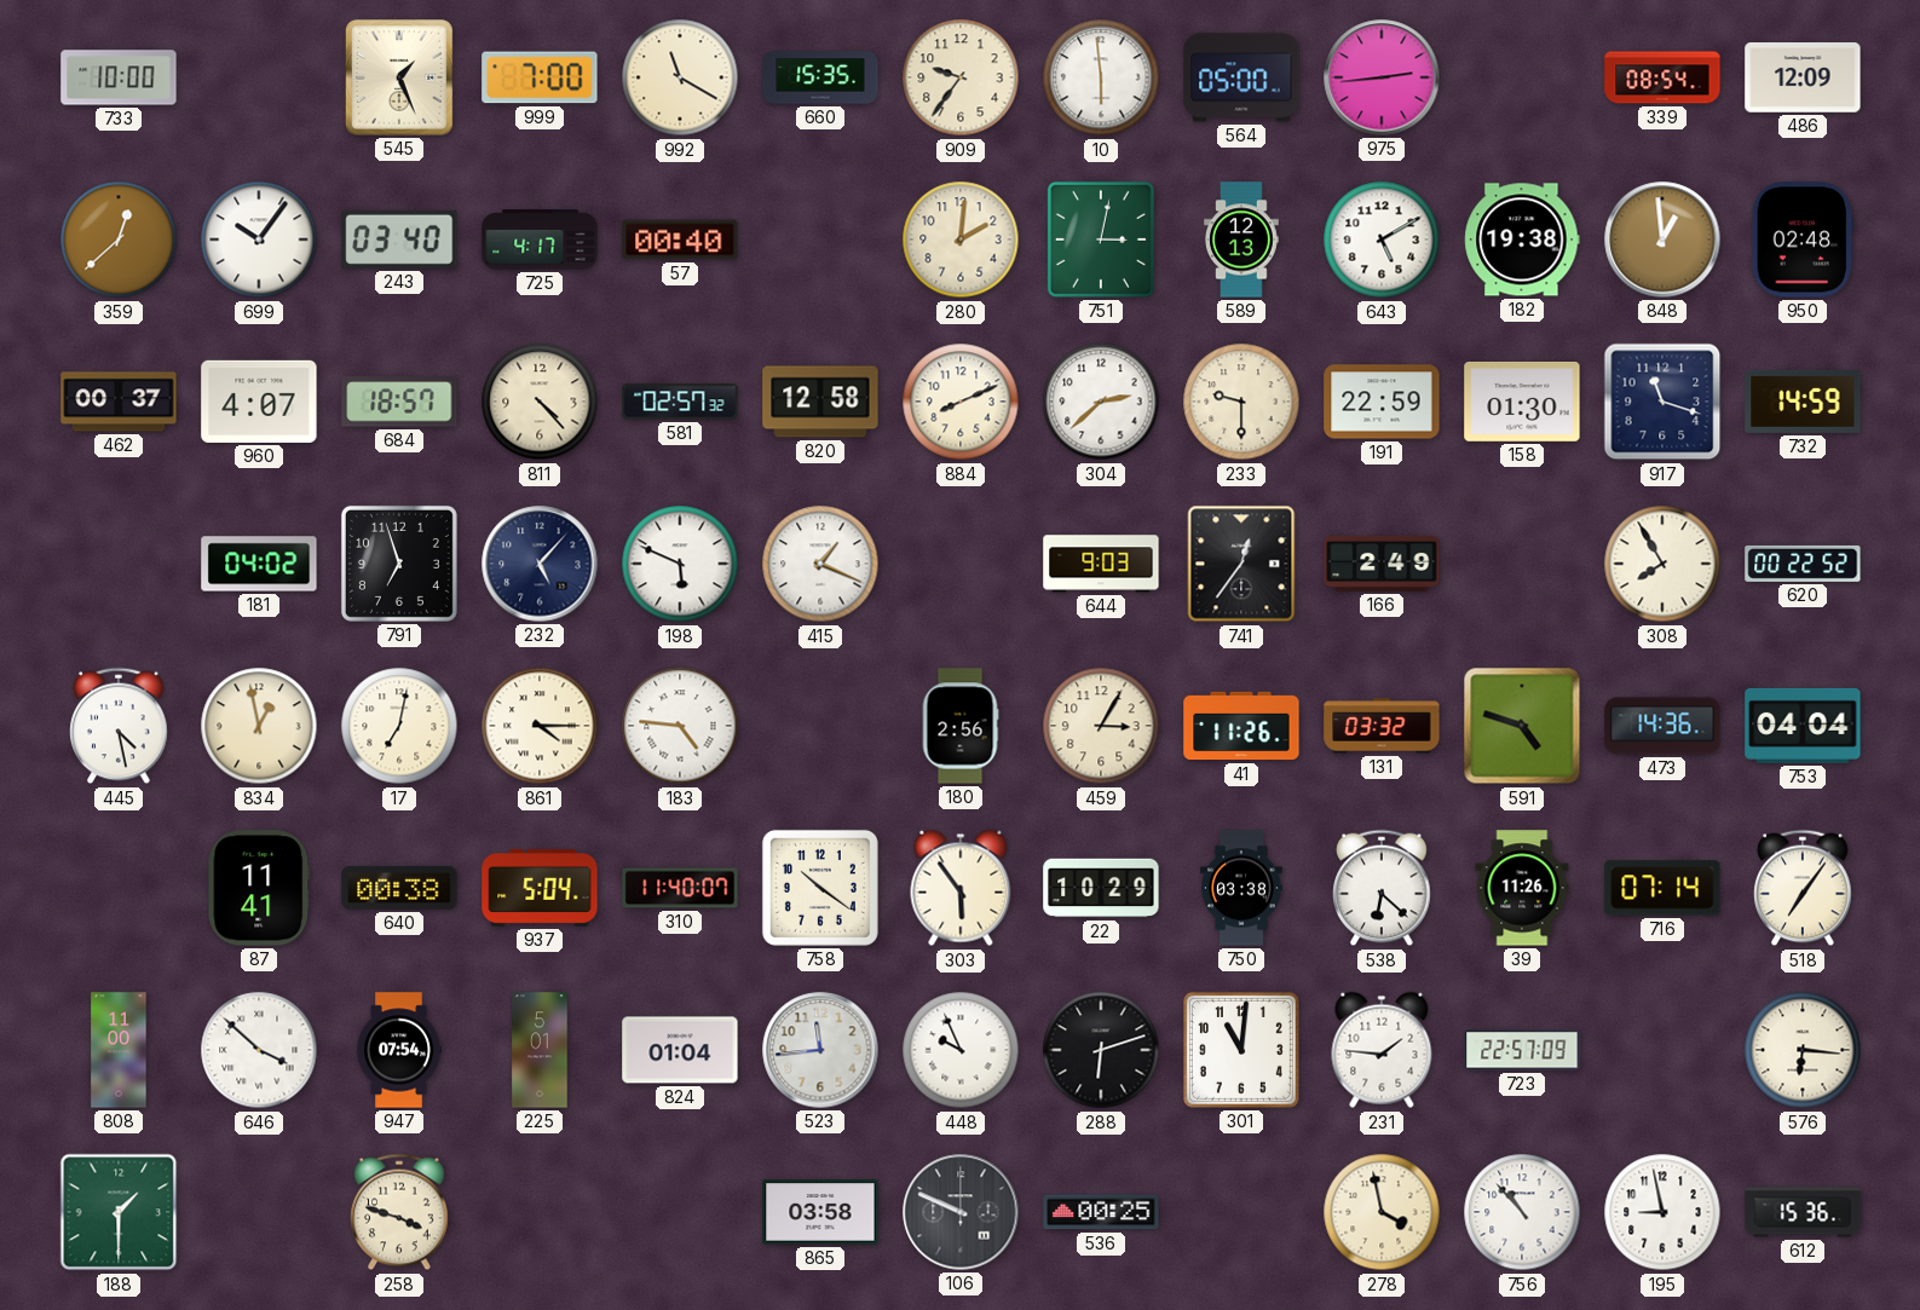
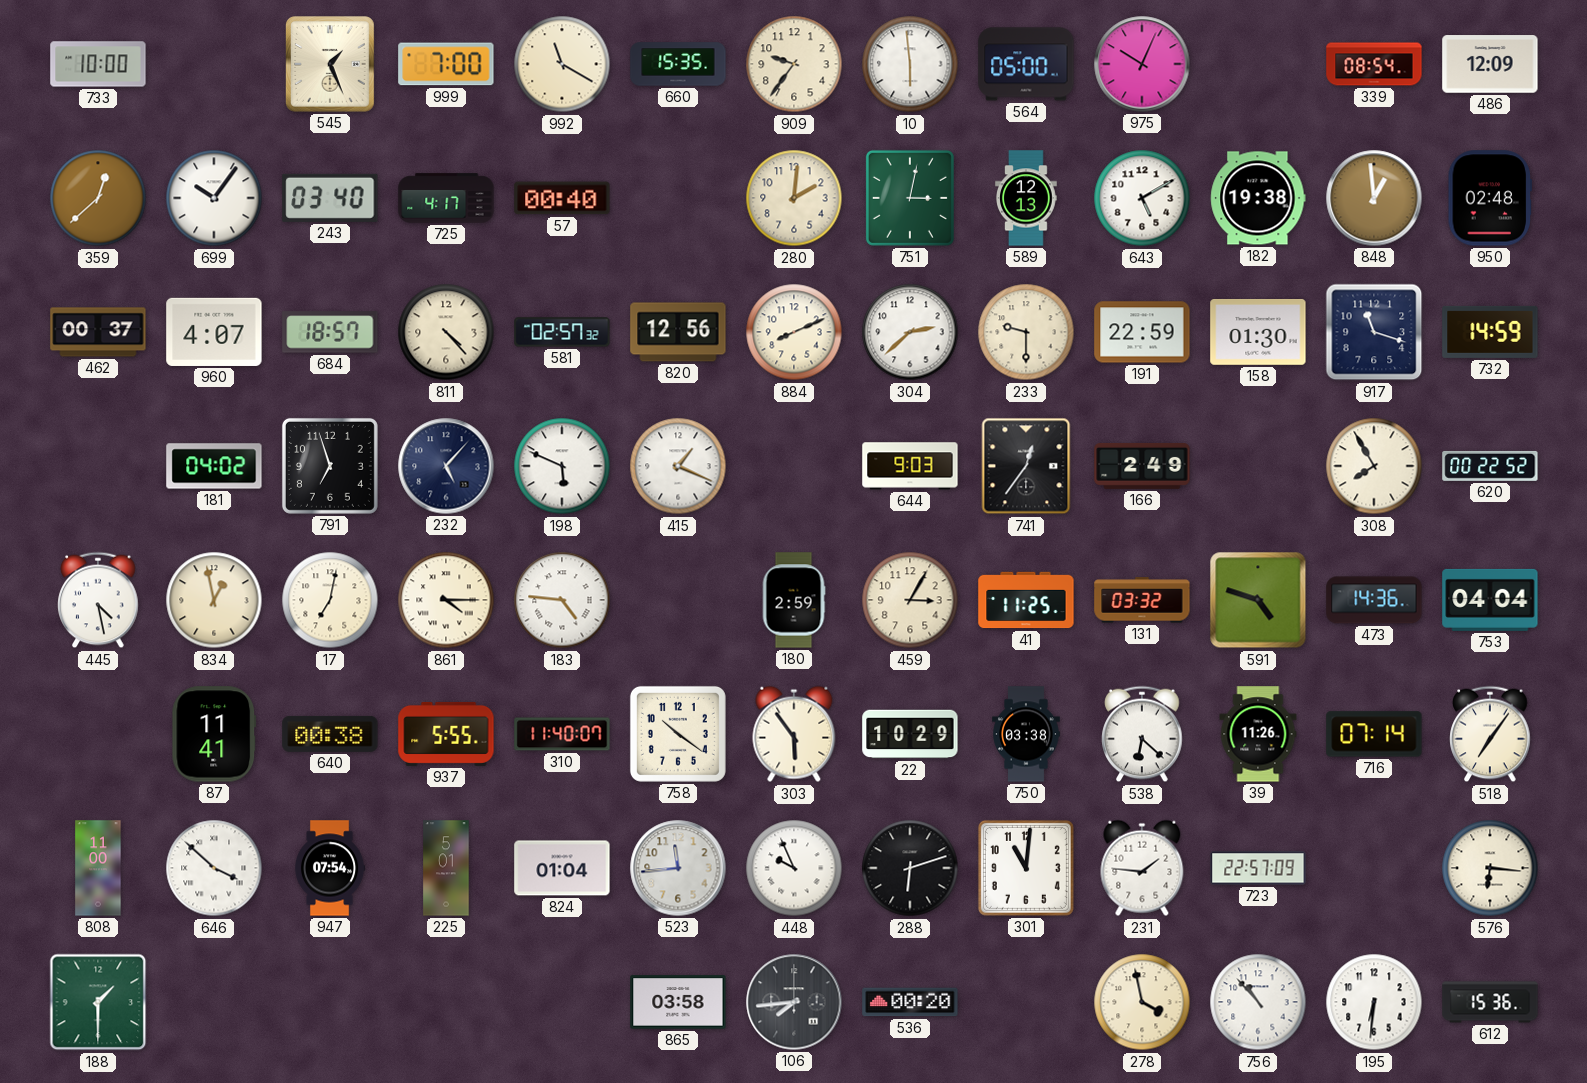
975: 2:44 -> 10:04
820: 12:58 -> 12:56
180: 2:56 -> 2:59
41: 11:26 -> 11:25
937: 5:04 -> 5:55
258: 3:48 -> none
106: 9:49 -> 7:44
536: 00:25 -> 00:20
195: 8:58 -> 6:31
